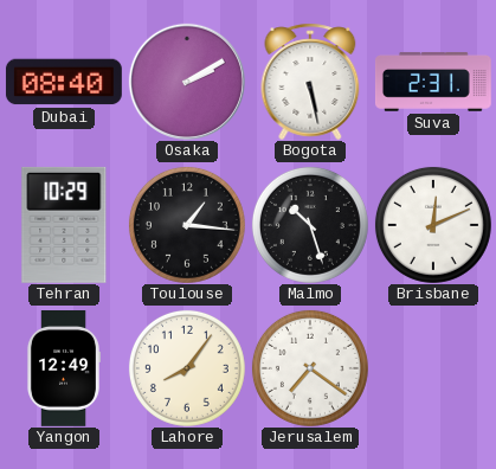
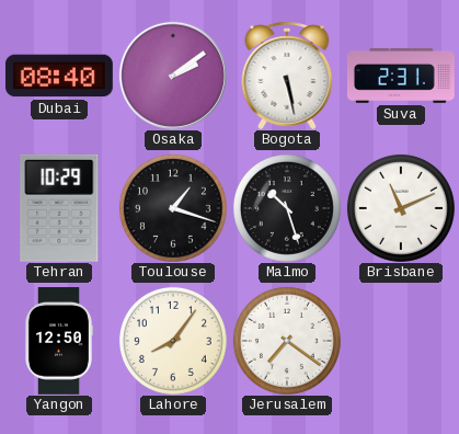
Osaka: 2:10 -> 2:09
Toulouse: 1:16 -> 1:18
Brisbane: 12:11 -> 11:11
Yangon: 12:49 -> 12:50
